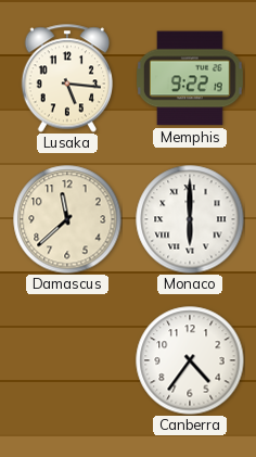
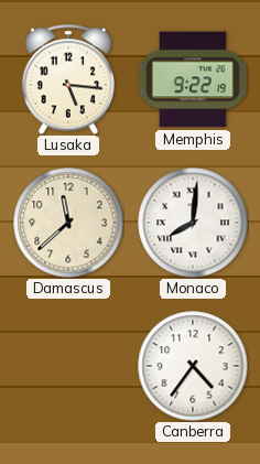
Monaco: 6:00 -> 8:01
